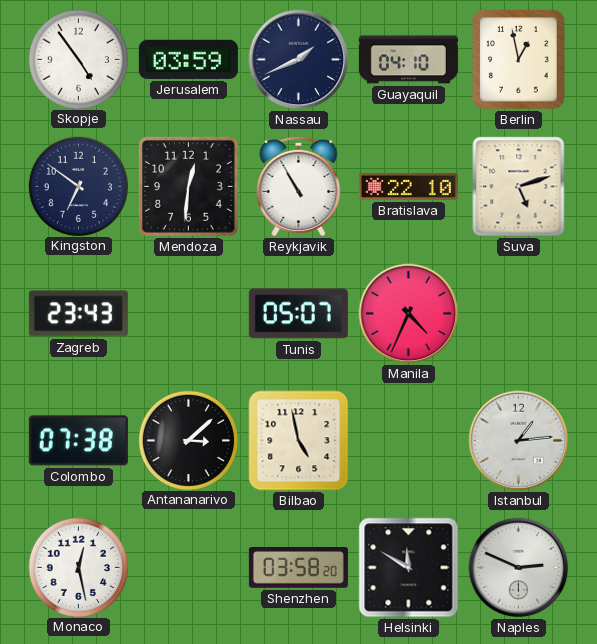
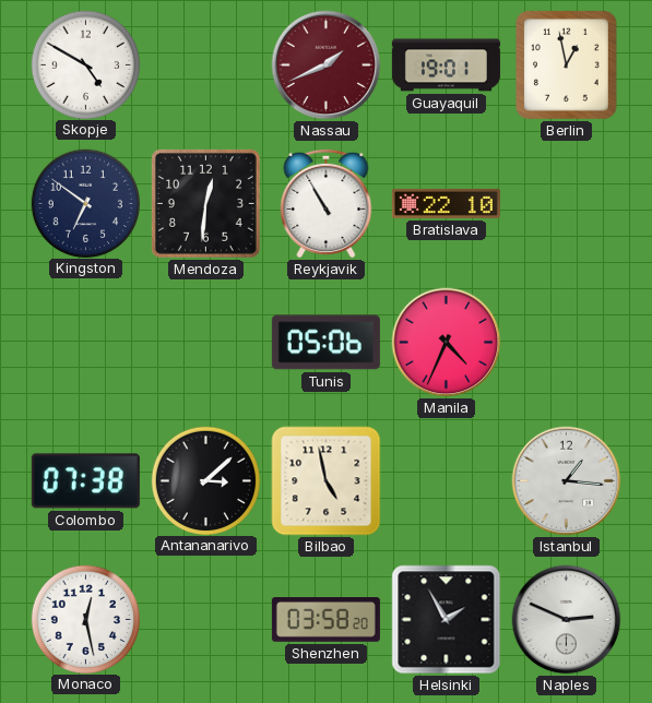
Skopje: 4:54 -> 4:50
Jerusalem: 03:59 -> none
Nassau dial: navy -> burgundy
Guayaquil: 04:10 -> 19:01
Suva: 5:12 -> none
Zagreb: 23:43 -> none
Tunis: 05:07 -> 05:06
Istanbul: 1:14 -> 1:16
Helsinki: 11:50 -> 1:55
